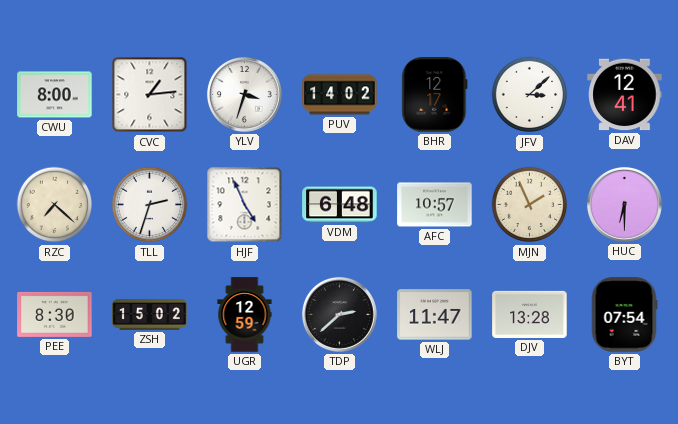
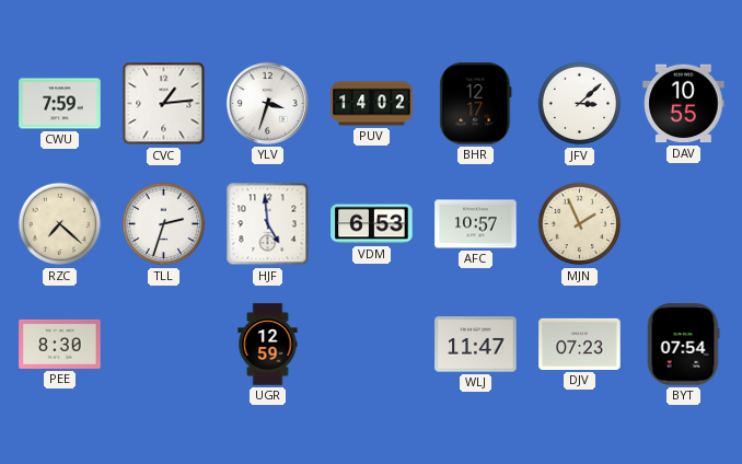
CWU: 8:00 -> 7:59
DAV: 12:41 -> 10:55
HJF: 4:56 -> 4:59
VDM: 6:48 -> 6:53
HUC: 6:30 -> none
ZSH: 15:02 -> none
TDP: 2:38 -> none
DJV: 13:28 -> 07:23
